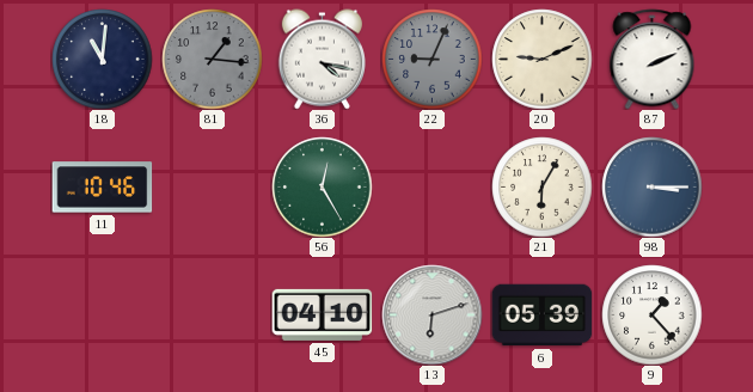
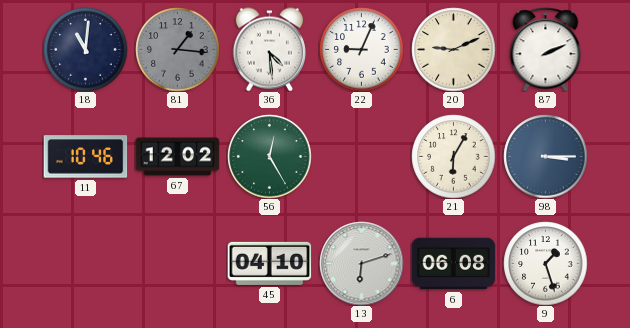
36: 4:17 -> 4:29
22 dial: grey -> white
67: none -> 12:02
6: 05:39 -> 06:08
9: 1:23 -> 1:27
